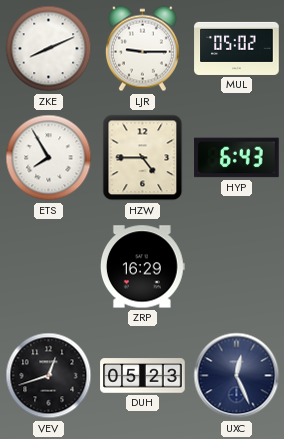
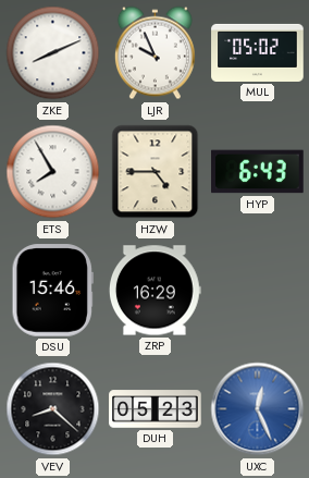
LJR: 9:15 -> 9:56
DSU: none -> 15:46
VEV: 12:42 -> 8:22
UXC dial: navy -> blue
